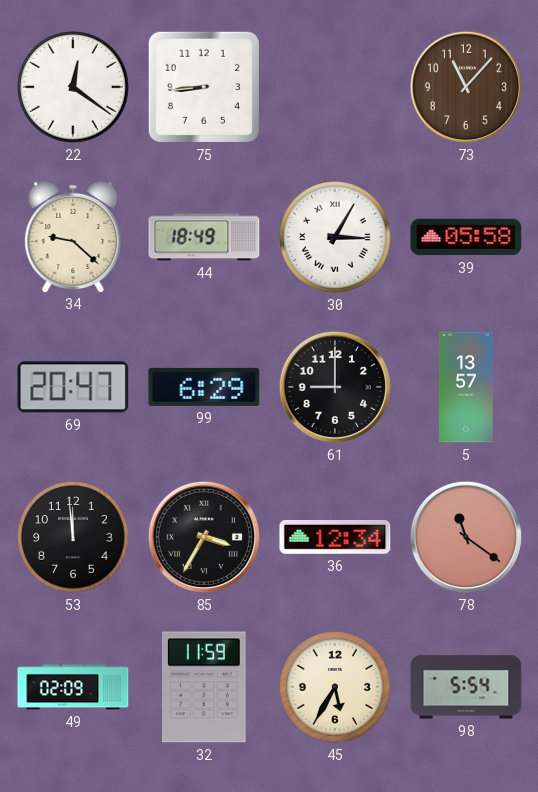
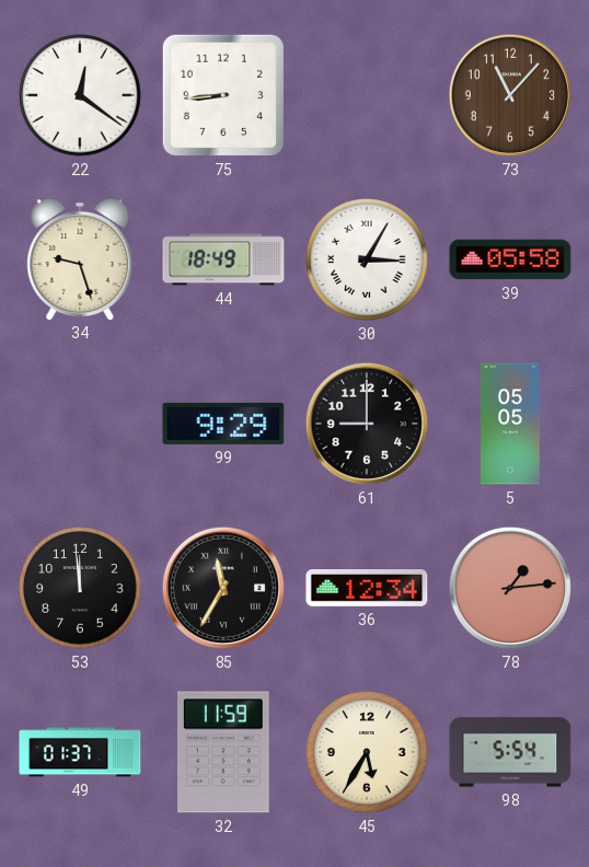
34: 9:22 -> 9:27
69: 20:47 -> none
99: 6:29 -> 9:29
5: 13:57 -> 05:05
85: 3:35 -> 11:35
78: 11:21 -> 1:14
49: 02:09 -> 01:37
